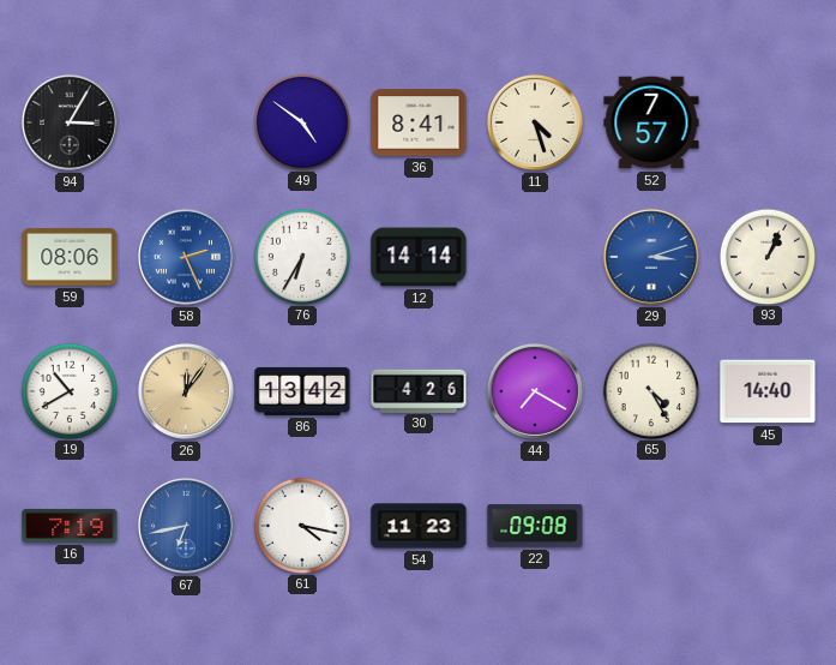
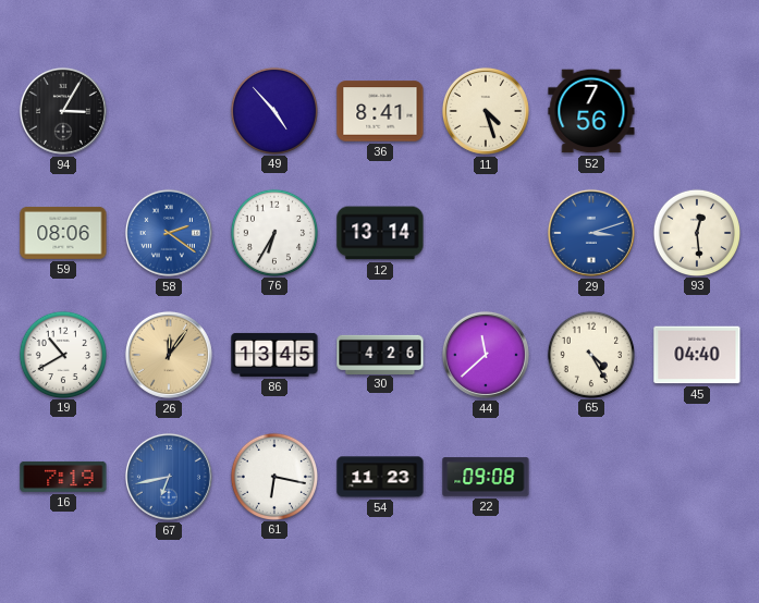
49: 4:51 -> 4:53
52: 7:57 -> 7:56
58: 2:26 -> 2:21
12: 14:14 -> 13:14
93: 1:04 -> 12:29
86: 13:42 -> 13:45
44: 7:20 -> 11:38
45: 14:40 -> 04:40
61: 4:17 -> 6:17
